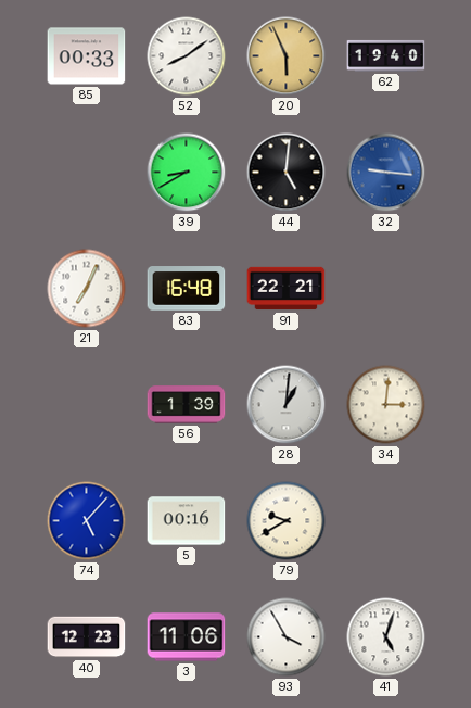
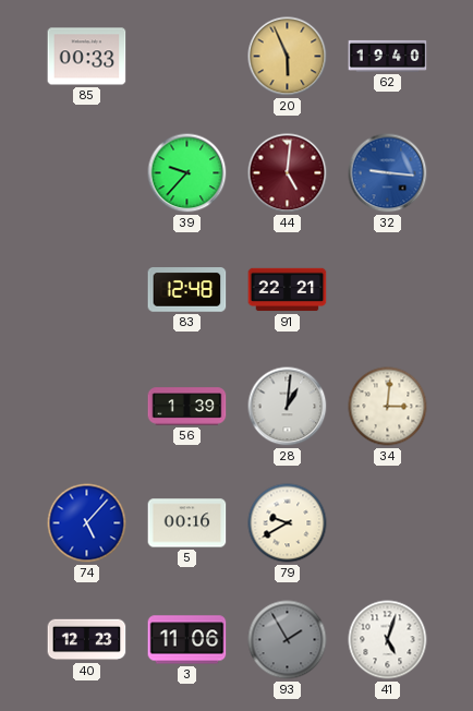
52: 8:09 -> none
39: 8:40 -> 9:37
44 dial: black -> burgundy
21: 7:04 -> none
83: 16:48 -> 12:48
93: 3:55 -> 1:55
93 dial: white -> grey
